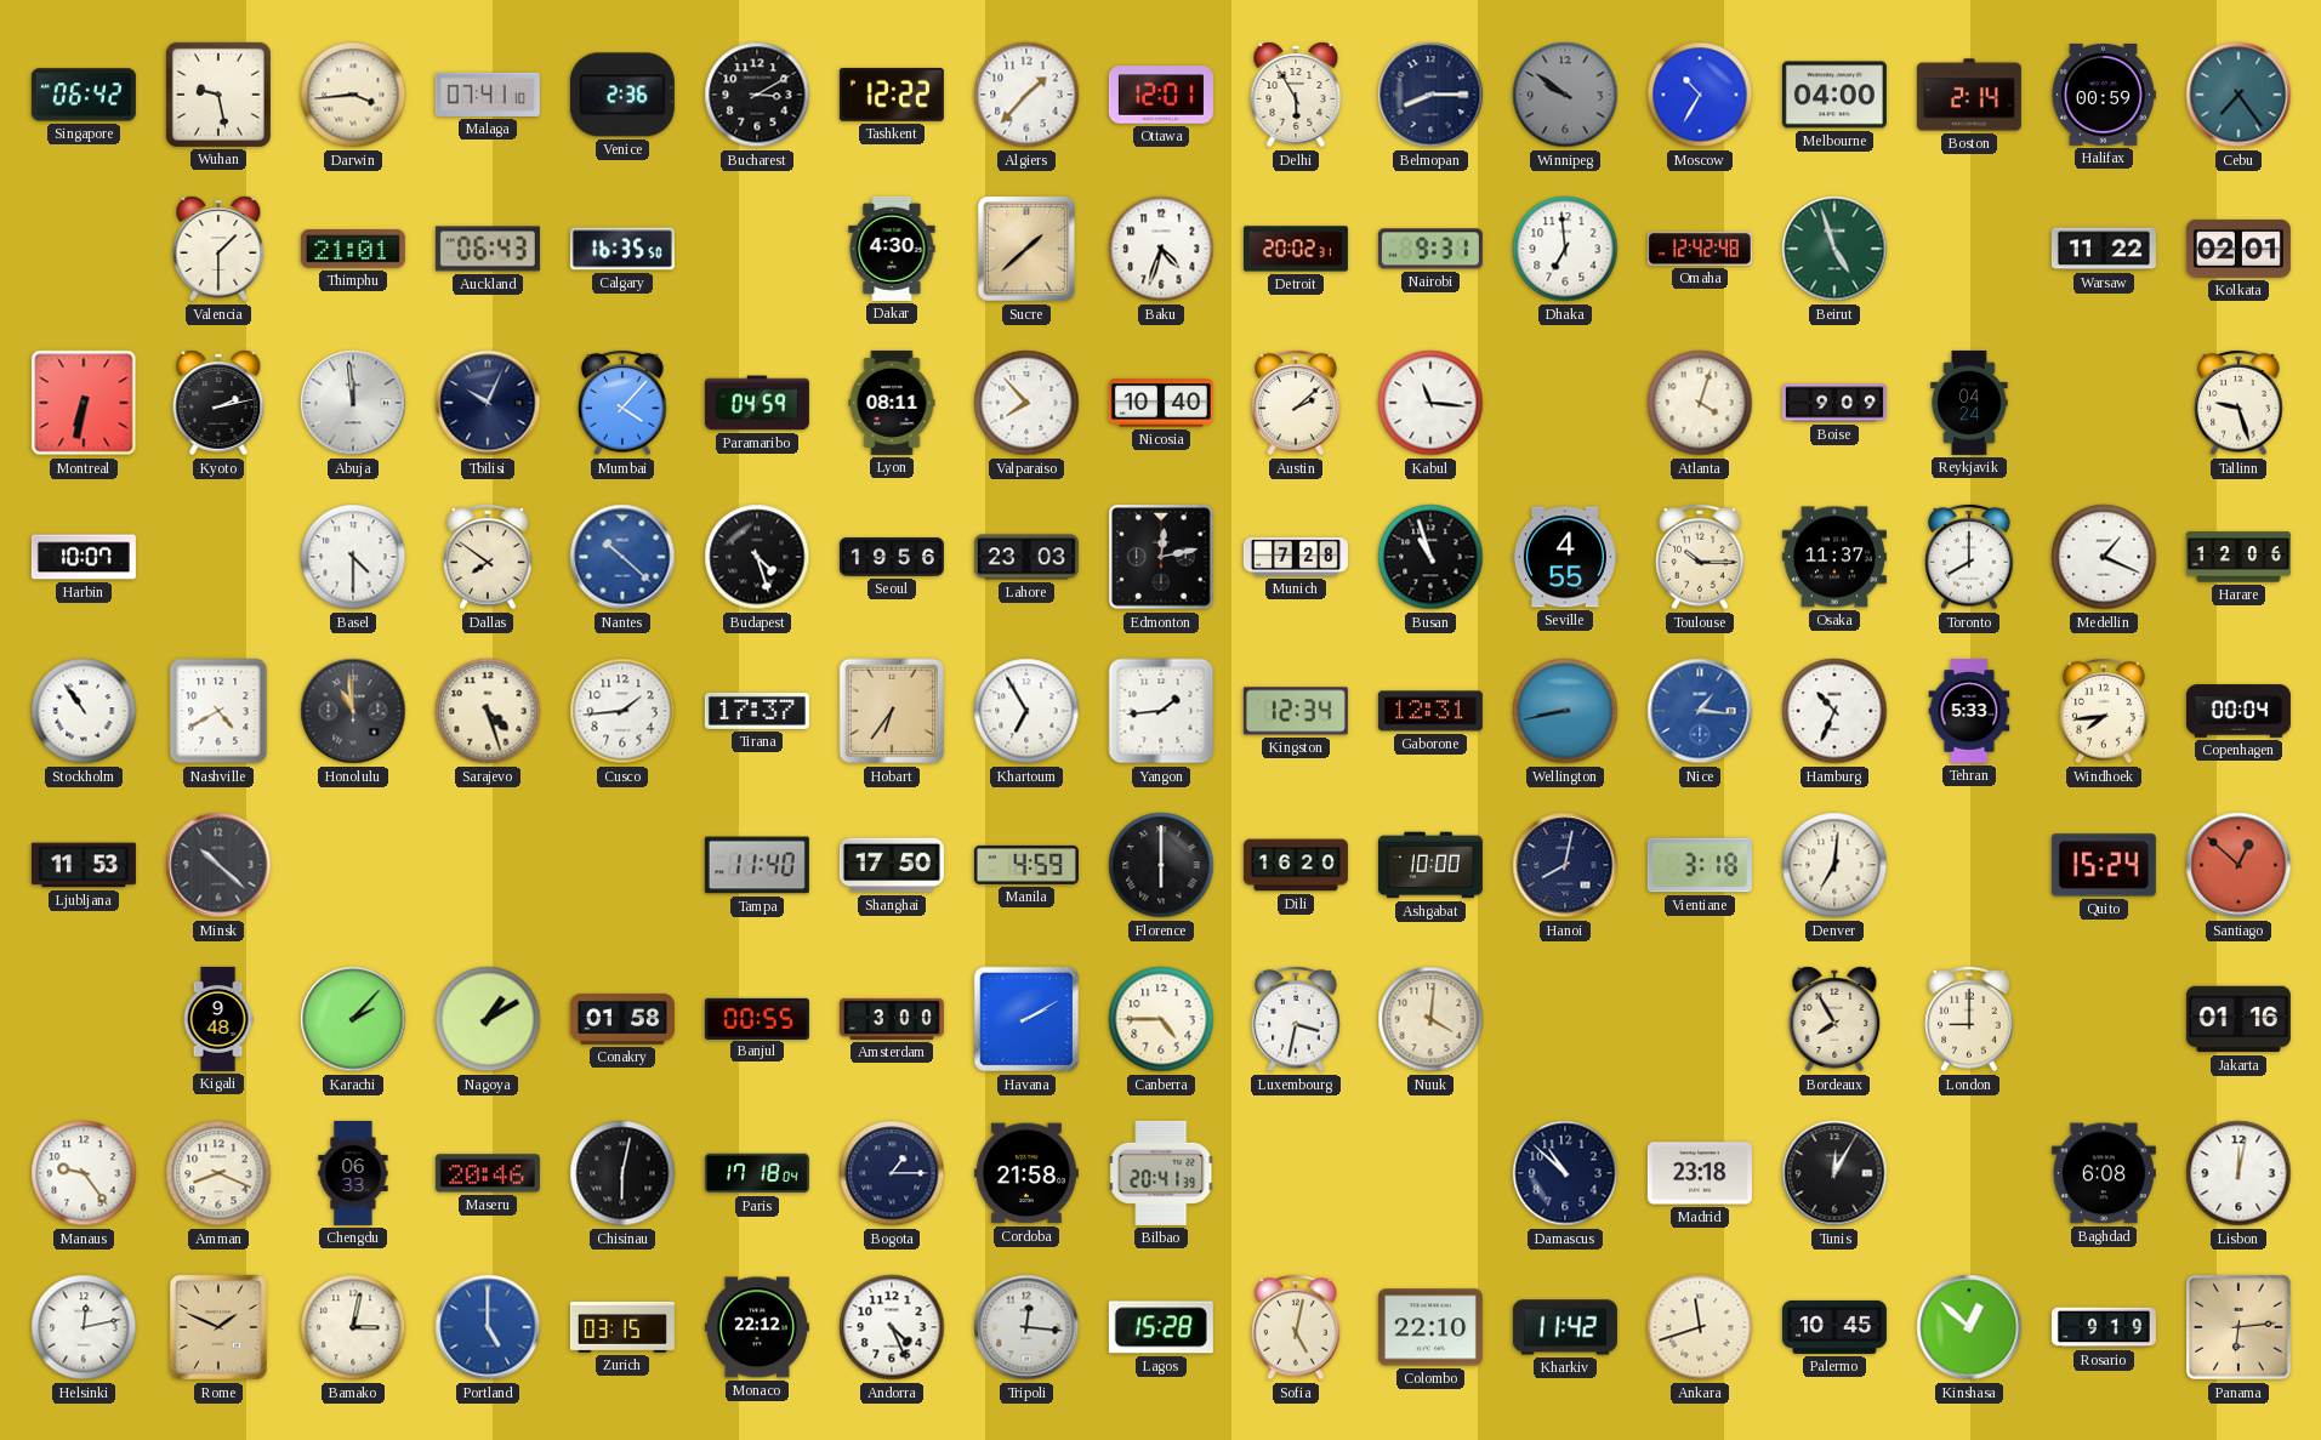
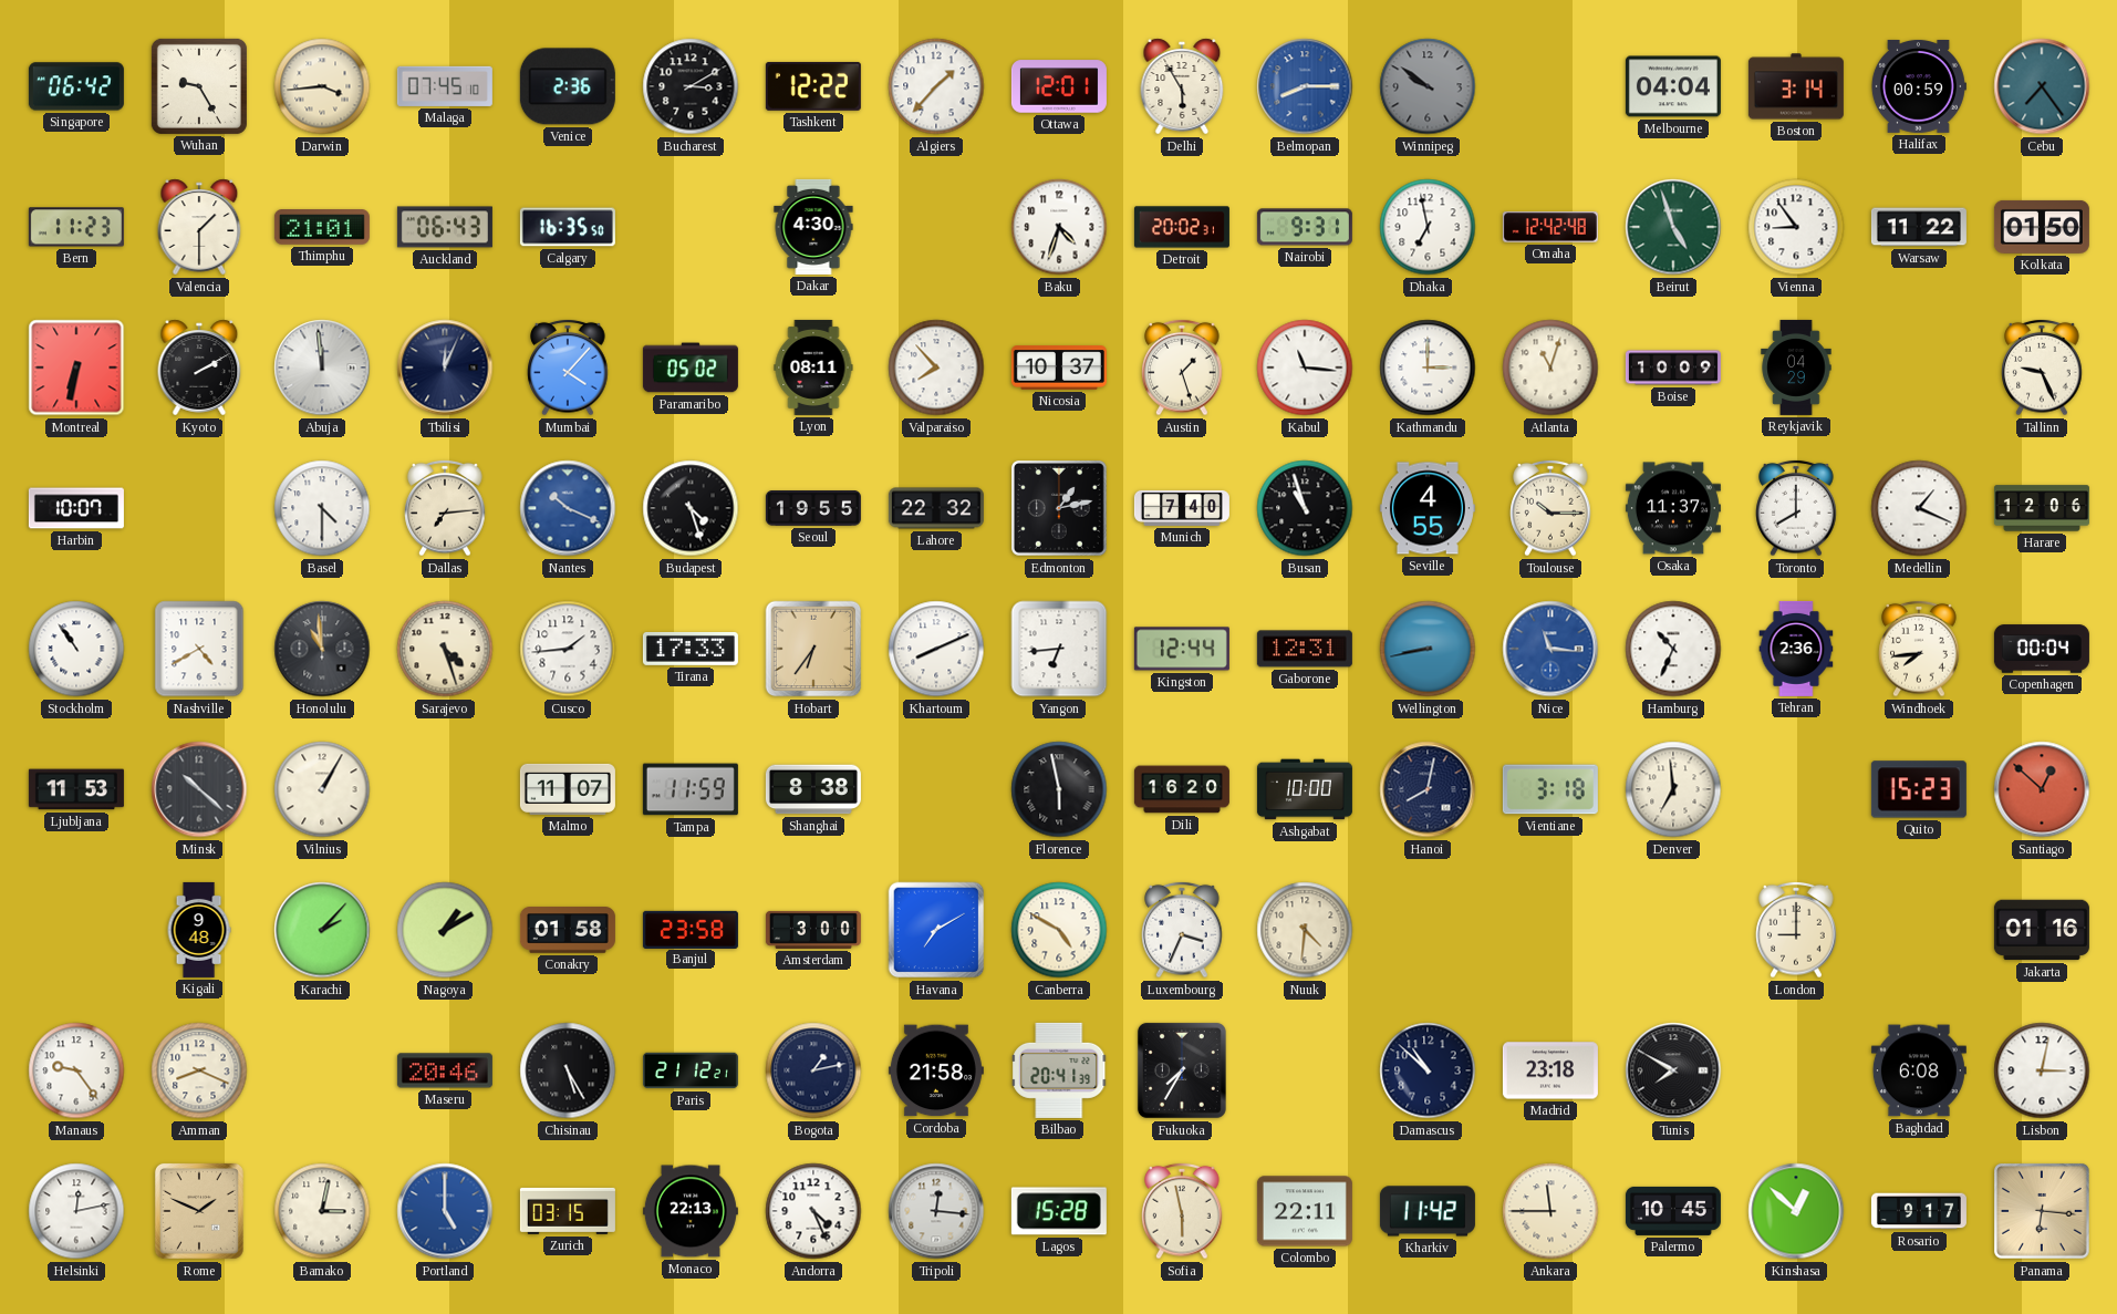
Wuhan: 9:28 -> 9:25
Malaga: 07:41 -> 07:45
Belmopan dial: navy -> blue
Moscow: 10:35 -> none
Melbourne: 04:00 -> 04:04
Boston: 2:14 -> 3:14
Bern: none -> 11:23
Sucre: 1:38 -> none
Dhaka: 6:59 -> 6:58
Vienna: none -> 8:54
Kolkata: 02:01 -> 01:50
Kyoto: 2:13 -> 2:10
Tbilisi: 10:04 -> 12:04
Paramaribo: 04:59 -> 05:02
Nicosia: 10:40 -> 10:37
Austin: 2:08 -> 1:27
Kathmandu: none -> 3:00
Atlanta: 4:03 -> 11:03
Boise: 9:09 -> 10:09
Reykjavik: 04:24 -> 04:29
Tallinn: 9:27 -> 9:26
Dallas: 7:51 -> 7:14
Nantes: 10:22 -> 10:19
Seoul: 19:56 -> 19:55
Lahore: 23:03 -> 22:32
Edmonton: 12:13 -> 1:13
Munich: 7:28 -> 7:40
Tirana: 17:37 -> 17:33
Khartoum: 6:55 -> 8:11
Yangon: 1:44 -> 6:44
Kingston: 12:34 -> 12:44
Nice: 1:16 -> 11:16
Tehran: 5:33 -> 2:36
Vilnius: none -> 1:05
Malmo: none -> 11:07
Tampa: 11:40 -> 11:59
Shanghai: 17:50 -> 8:38
Manila: 4:59 -> none
Florence: 6:00 -> 5:58
Denver: 7:01 -> 6:59
Quito: 15:24 -> 15:23
Banjul: 00:55 -> 23:58
Havana: 2:10 -> 7:10
Canberra: 4:45 -> 4:50
Luxembourg: 3:32 -> 3:34
Nuuk: 4:01 -> 4:31
Bordeaux: 7:55 -> none
Chengdu: 06:33 -> none
Chisinau: 6:02 -> 5:25
Paris: 17:18 -> 21:12
Bogota: 1:15 -> 1:13
Fukuoka: none -> 7:35
Tunis: 12:05 -> 7:50
Lisbon: 12:02 -> 3:02
Monaco: 22:12 -> 22:13
Sofia: 5:02 -> 5:58
Colombo: 22:10 -> 22:11
Ankara: 11:42 -> 11:45
Rosario: 9:19 -> 9:17
Panama: 6:14 -> 6:16
